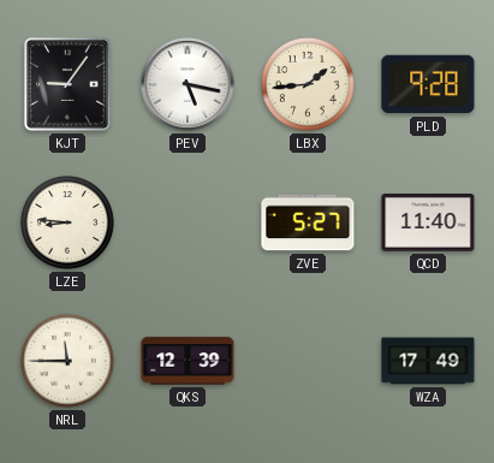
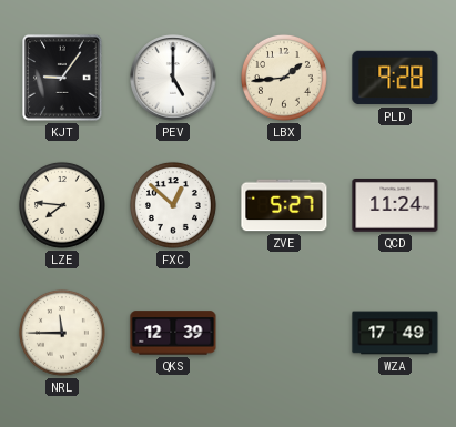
PEV: 5:17 -> 5:00
LZE: 8:46 -> 7:46
FXC: none -> 12:52
QCD: 11:40 -> 11:24
